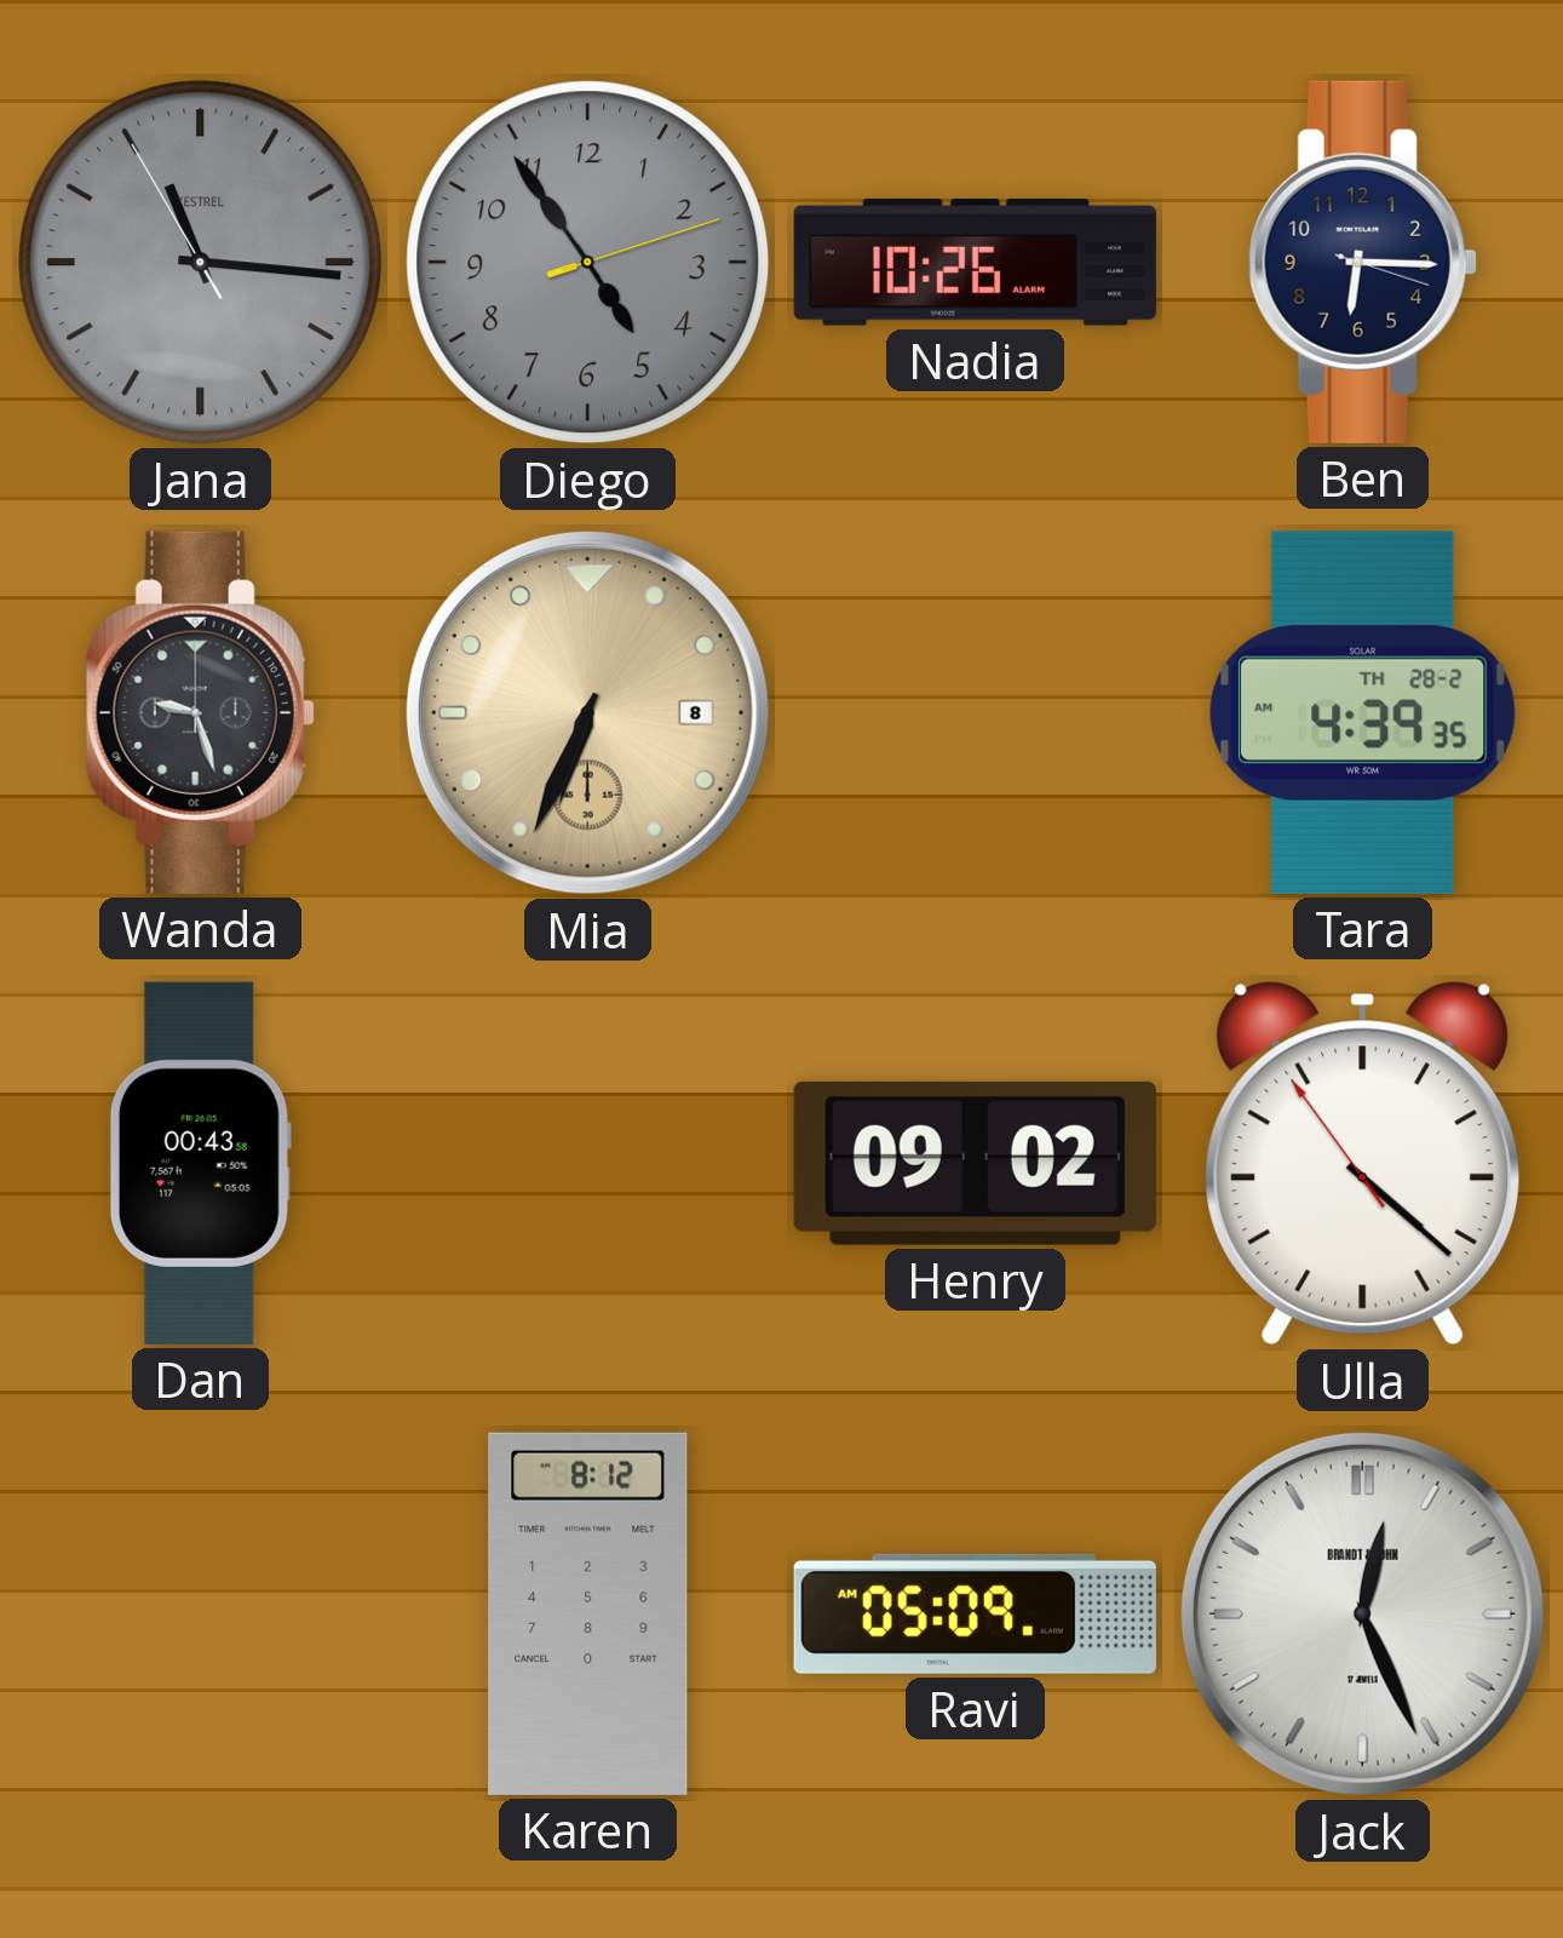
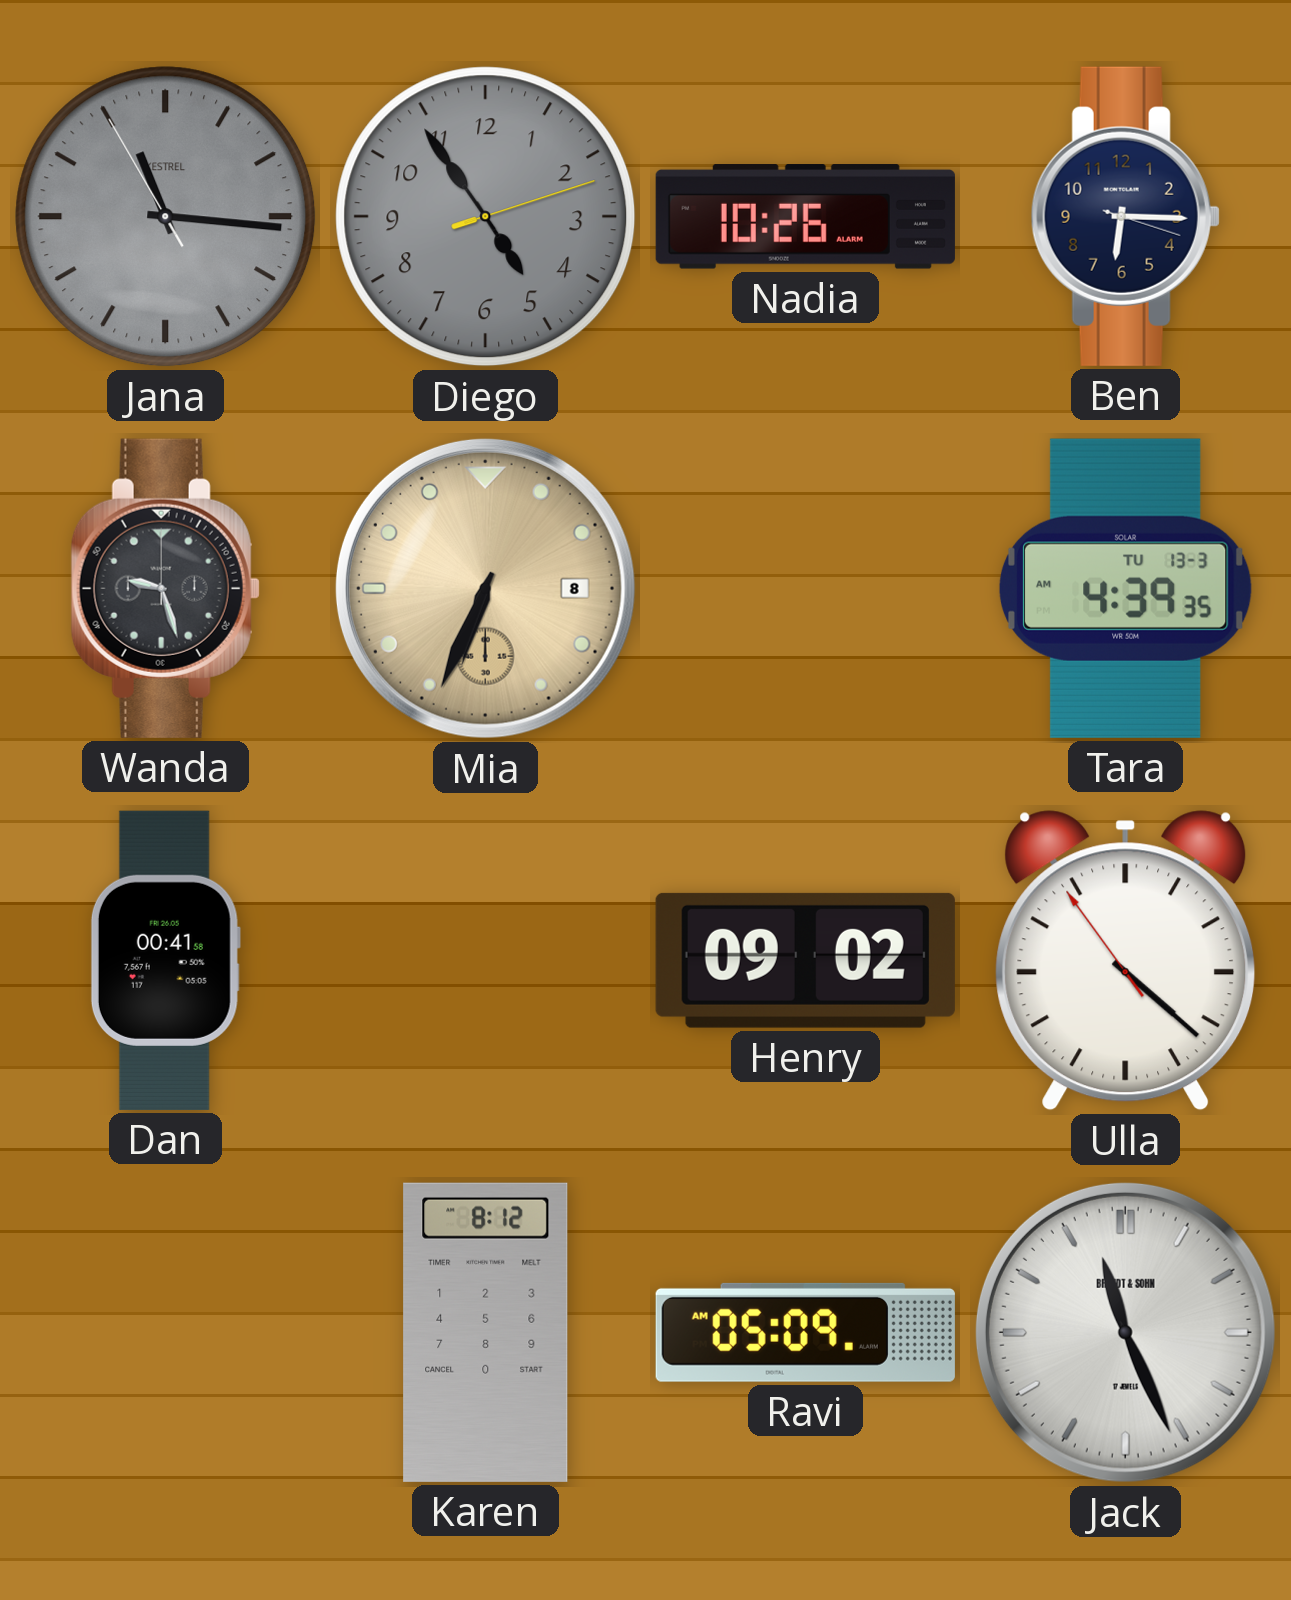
Tara date: TH 28-2 -> TU 13-3
Dan: 00:43 -> 00:41
Jack: 12:26 -> 11:26
